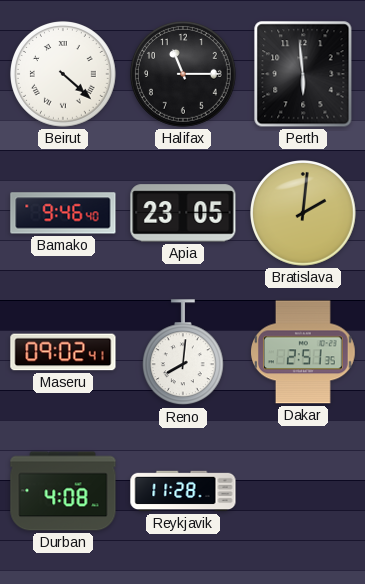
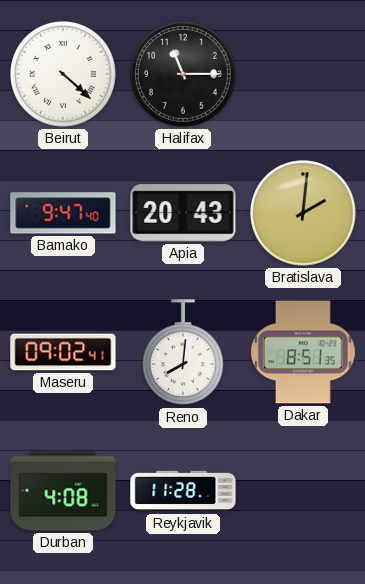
Perth: 5:59 -> none
Bamako: 9:46 -> 9:47
Apia: 23:05 -> 20:43
Dakar: 2:51 -> 8:51
